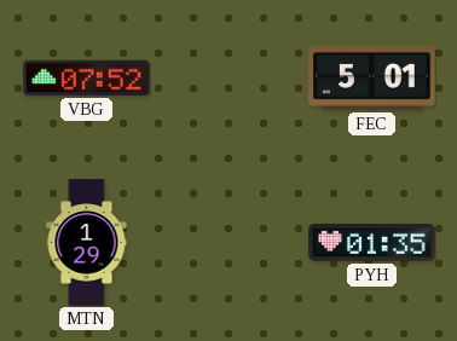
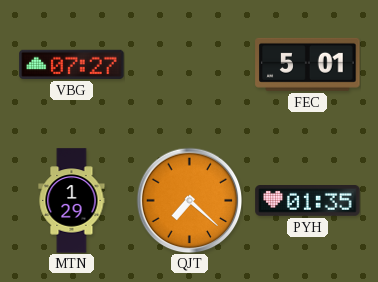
VBG: 07:52 -> 07:27
QJT: none -> 7:22
